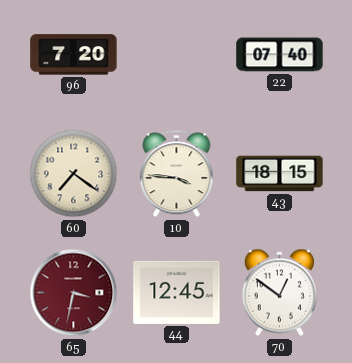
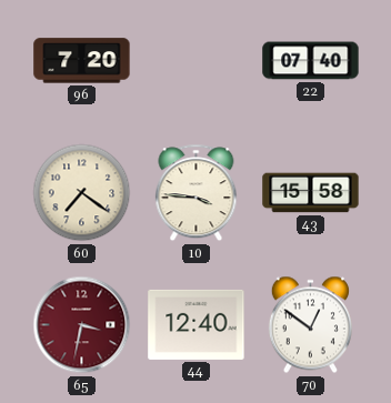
43: 18:15 -> 15:58
44: 12:45 -> 12:40
